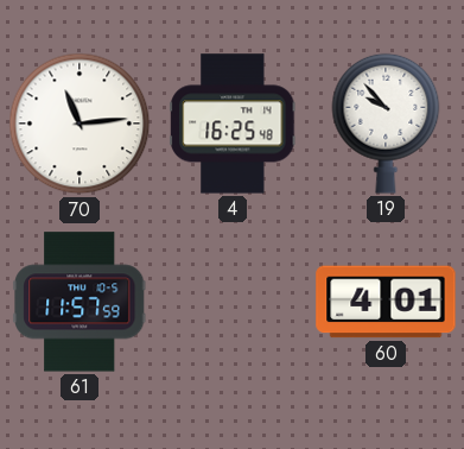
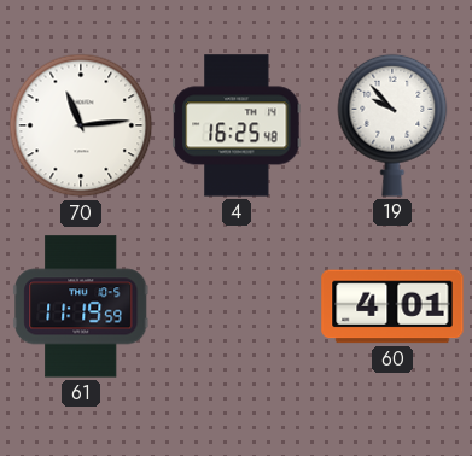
61: 11:57 -> 11:19
